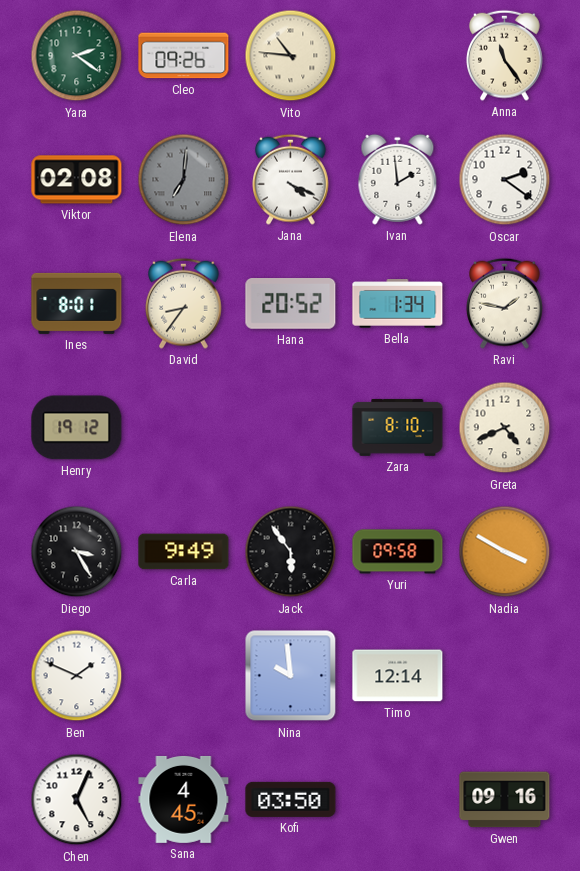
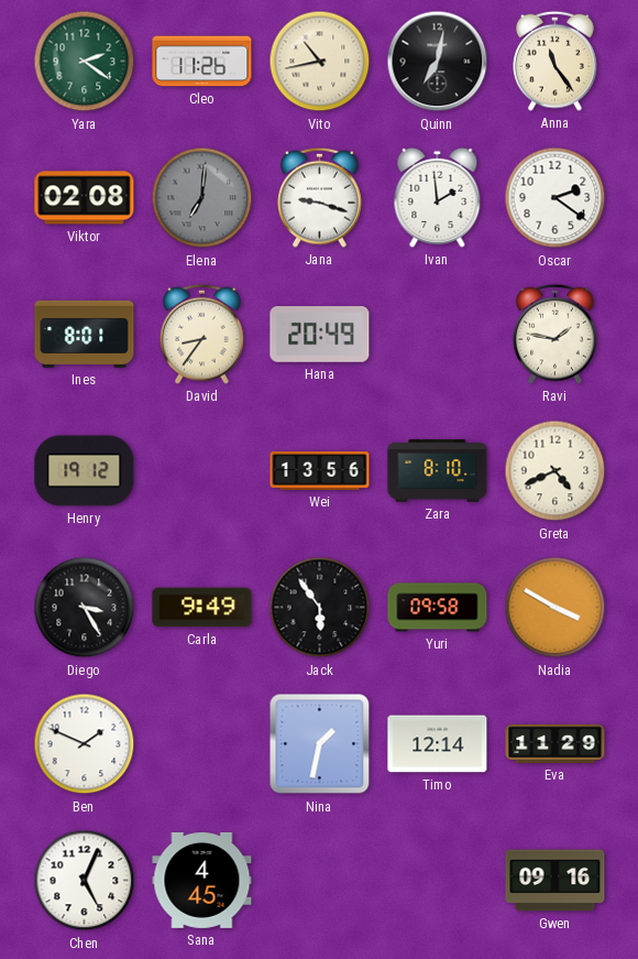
Cleo: 09:26 -> 11:26
Vito: 10:46 -> 10:43
Quinn: none -> 7:02
Jana: 4:19 -> 9:18
Hana: 20:52 -> 20:49
Bella: 1:34 -> none
Wei: none -> 13:56
Nina: 9:59 -> 1:32
Eva: none -> 11:29
Kofi: 03:50 -> none
